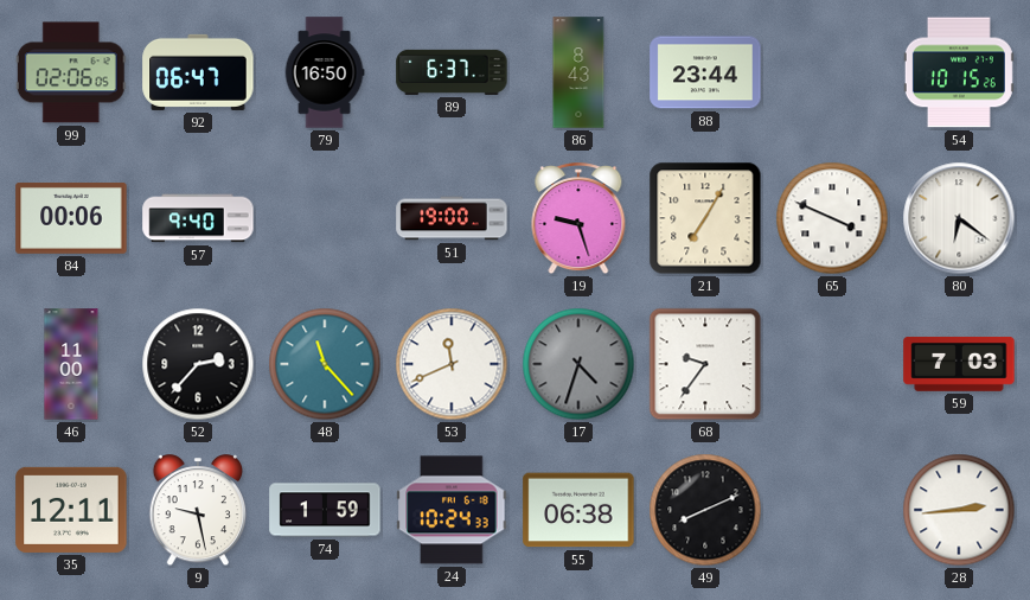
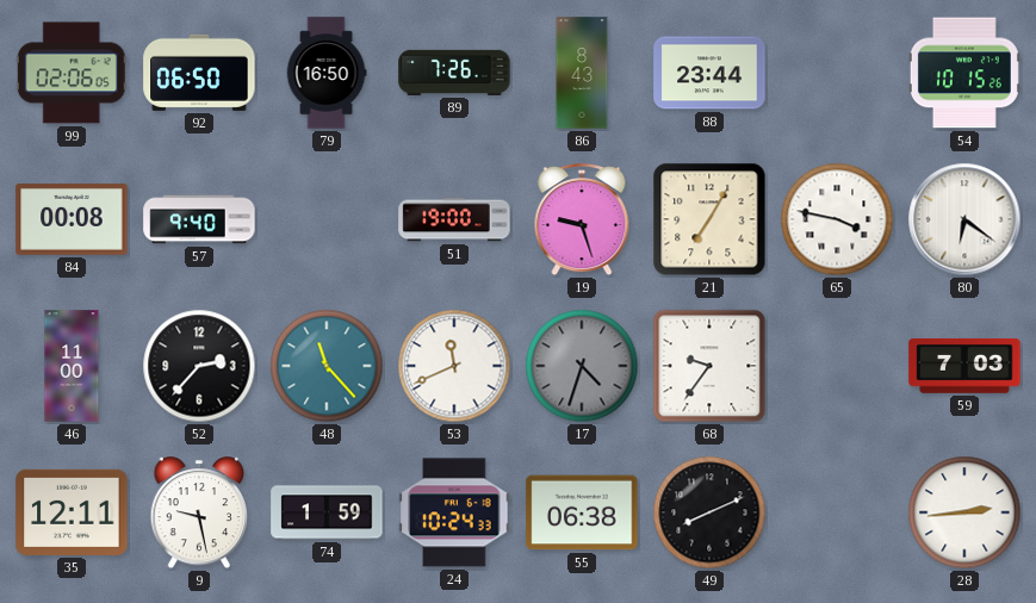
92: 06:47 -> 06:50
89: 6:37 -> 7:26
84: 00:06 -> 00:08
65: 3:49 -> 3:47
